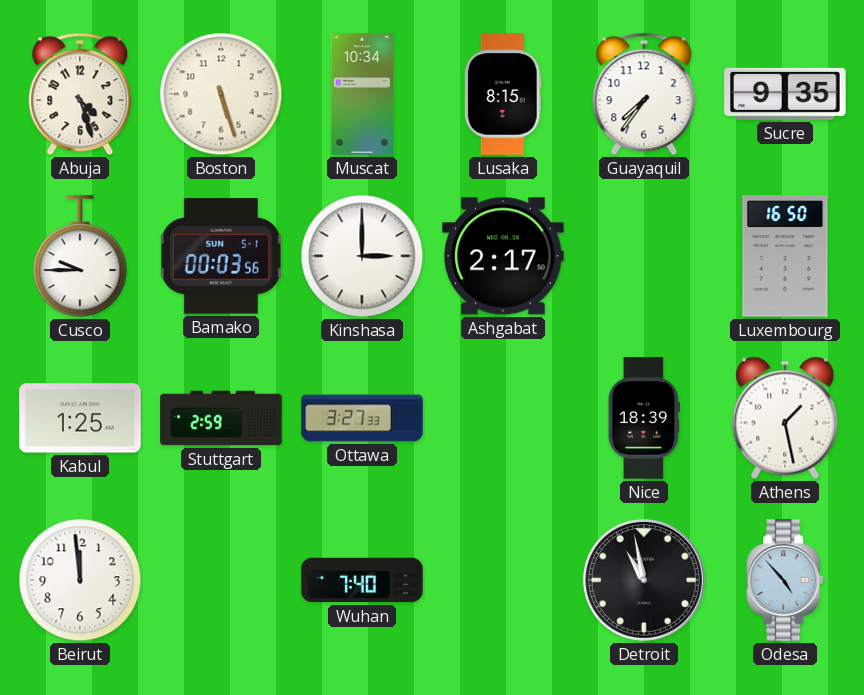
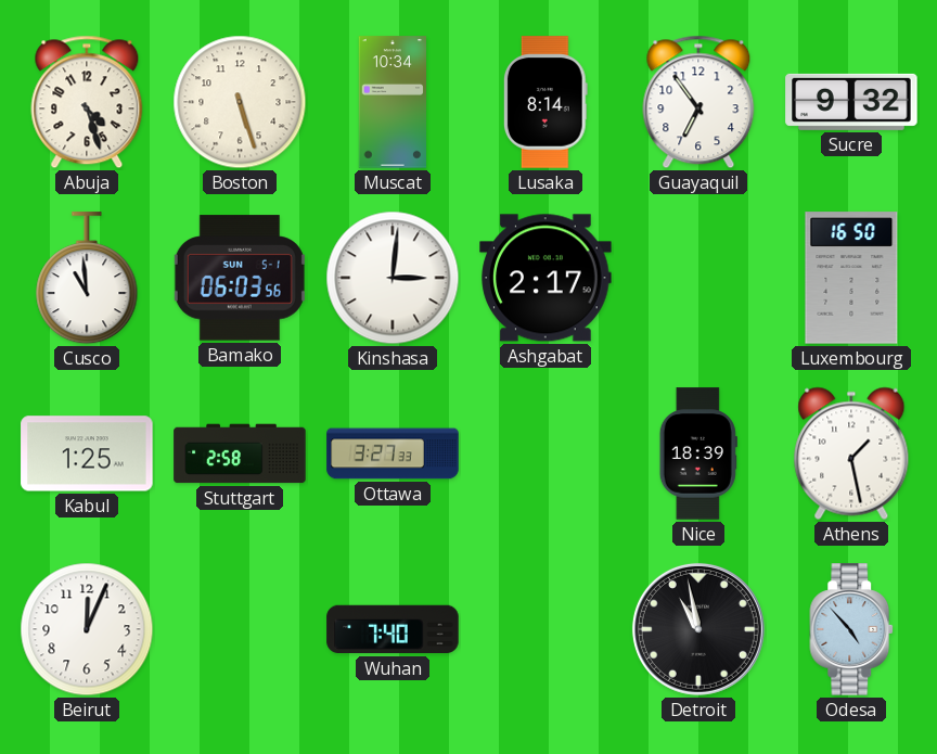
Lusaka: 8:15 -> 8:14
Guayaquil: 7:36 -> 6:54
Sucre: 9:35 -> 9:32
Cusco: 9:45 -> 10:59
Bamako: 00:03 -> 06:03
Kinshasa: 3:00 -> 3:01
Stuttgart: 2:59 -> 2:58
Beirut: 11:59 -> 12:04
